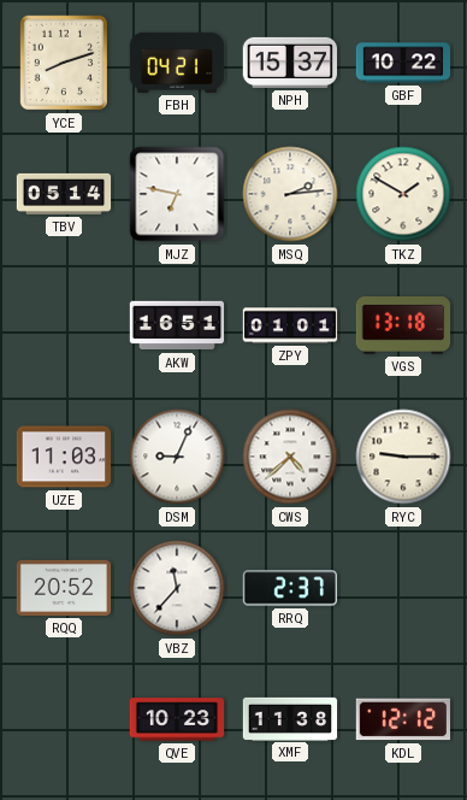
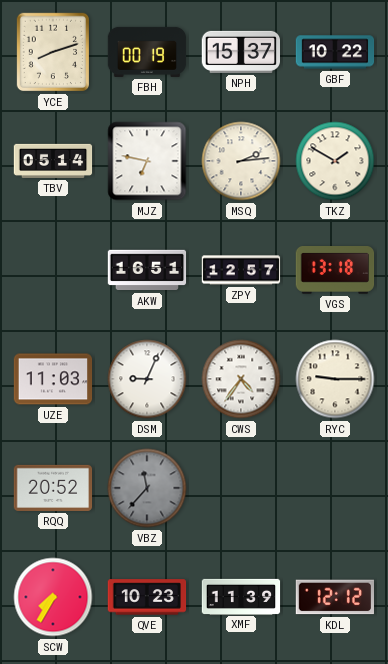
FBH: 04:21 -> 00:19
ZPY: 01:01 -> 12:57
CWS: 4:38 -> 4:36
VBZ dial: white -> grey
RRQ: 2:37 -> none
SCW: none -> 7:35
XMF: 11:38 -> 11:39
